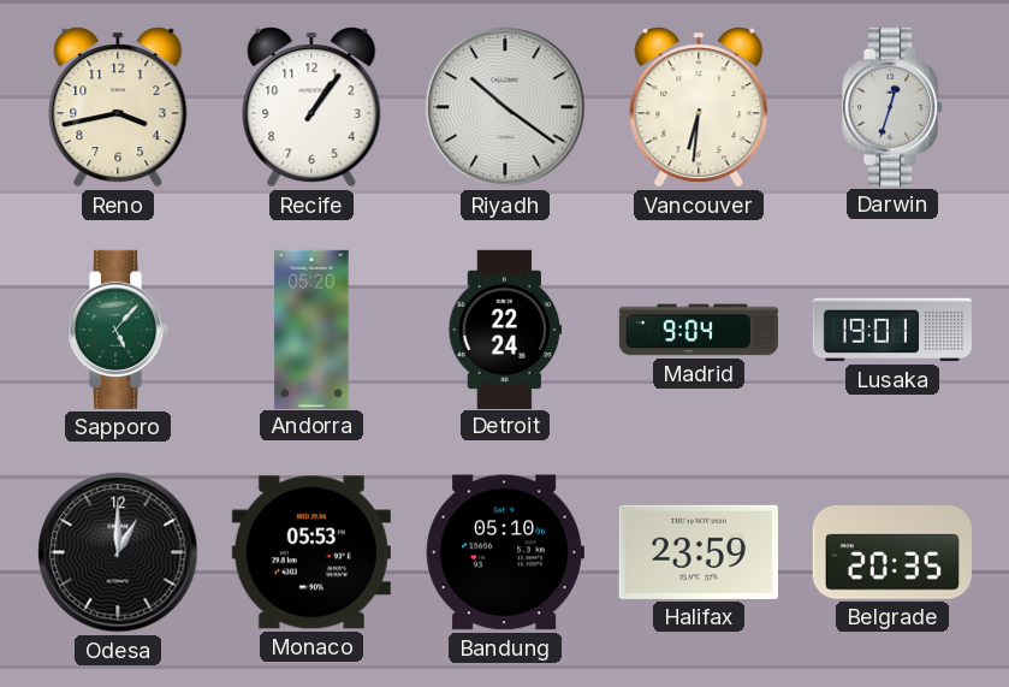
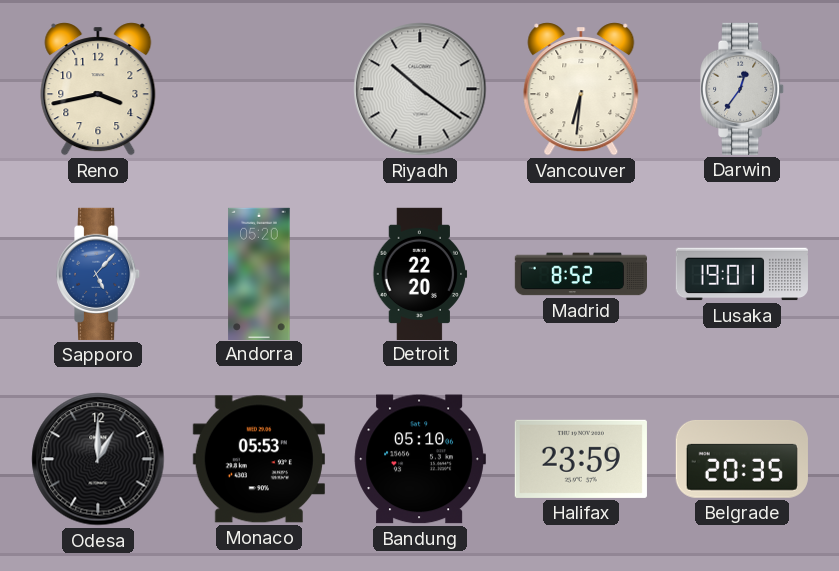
Recife: 1:06 -> none
Darwin: 12:33 -> 12:36
Sapporo dial: green -> blue
Detroit: 22:24 -> 22:20
Madrid: 9:04 -> 8:52
